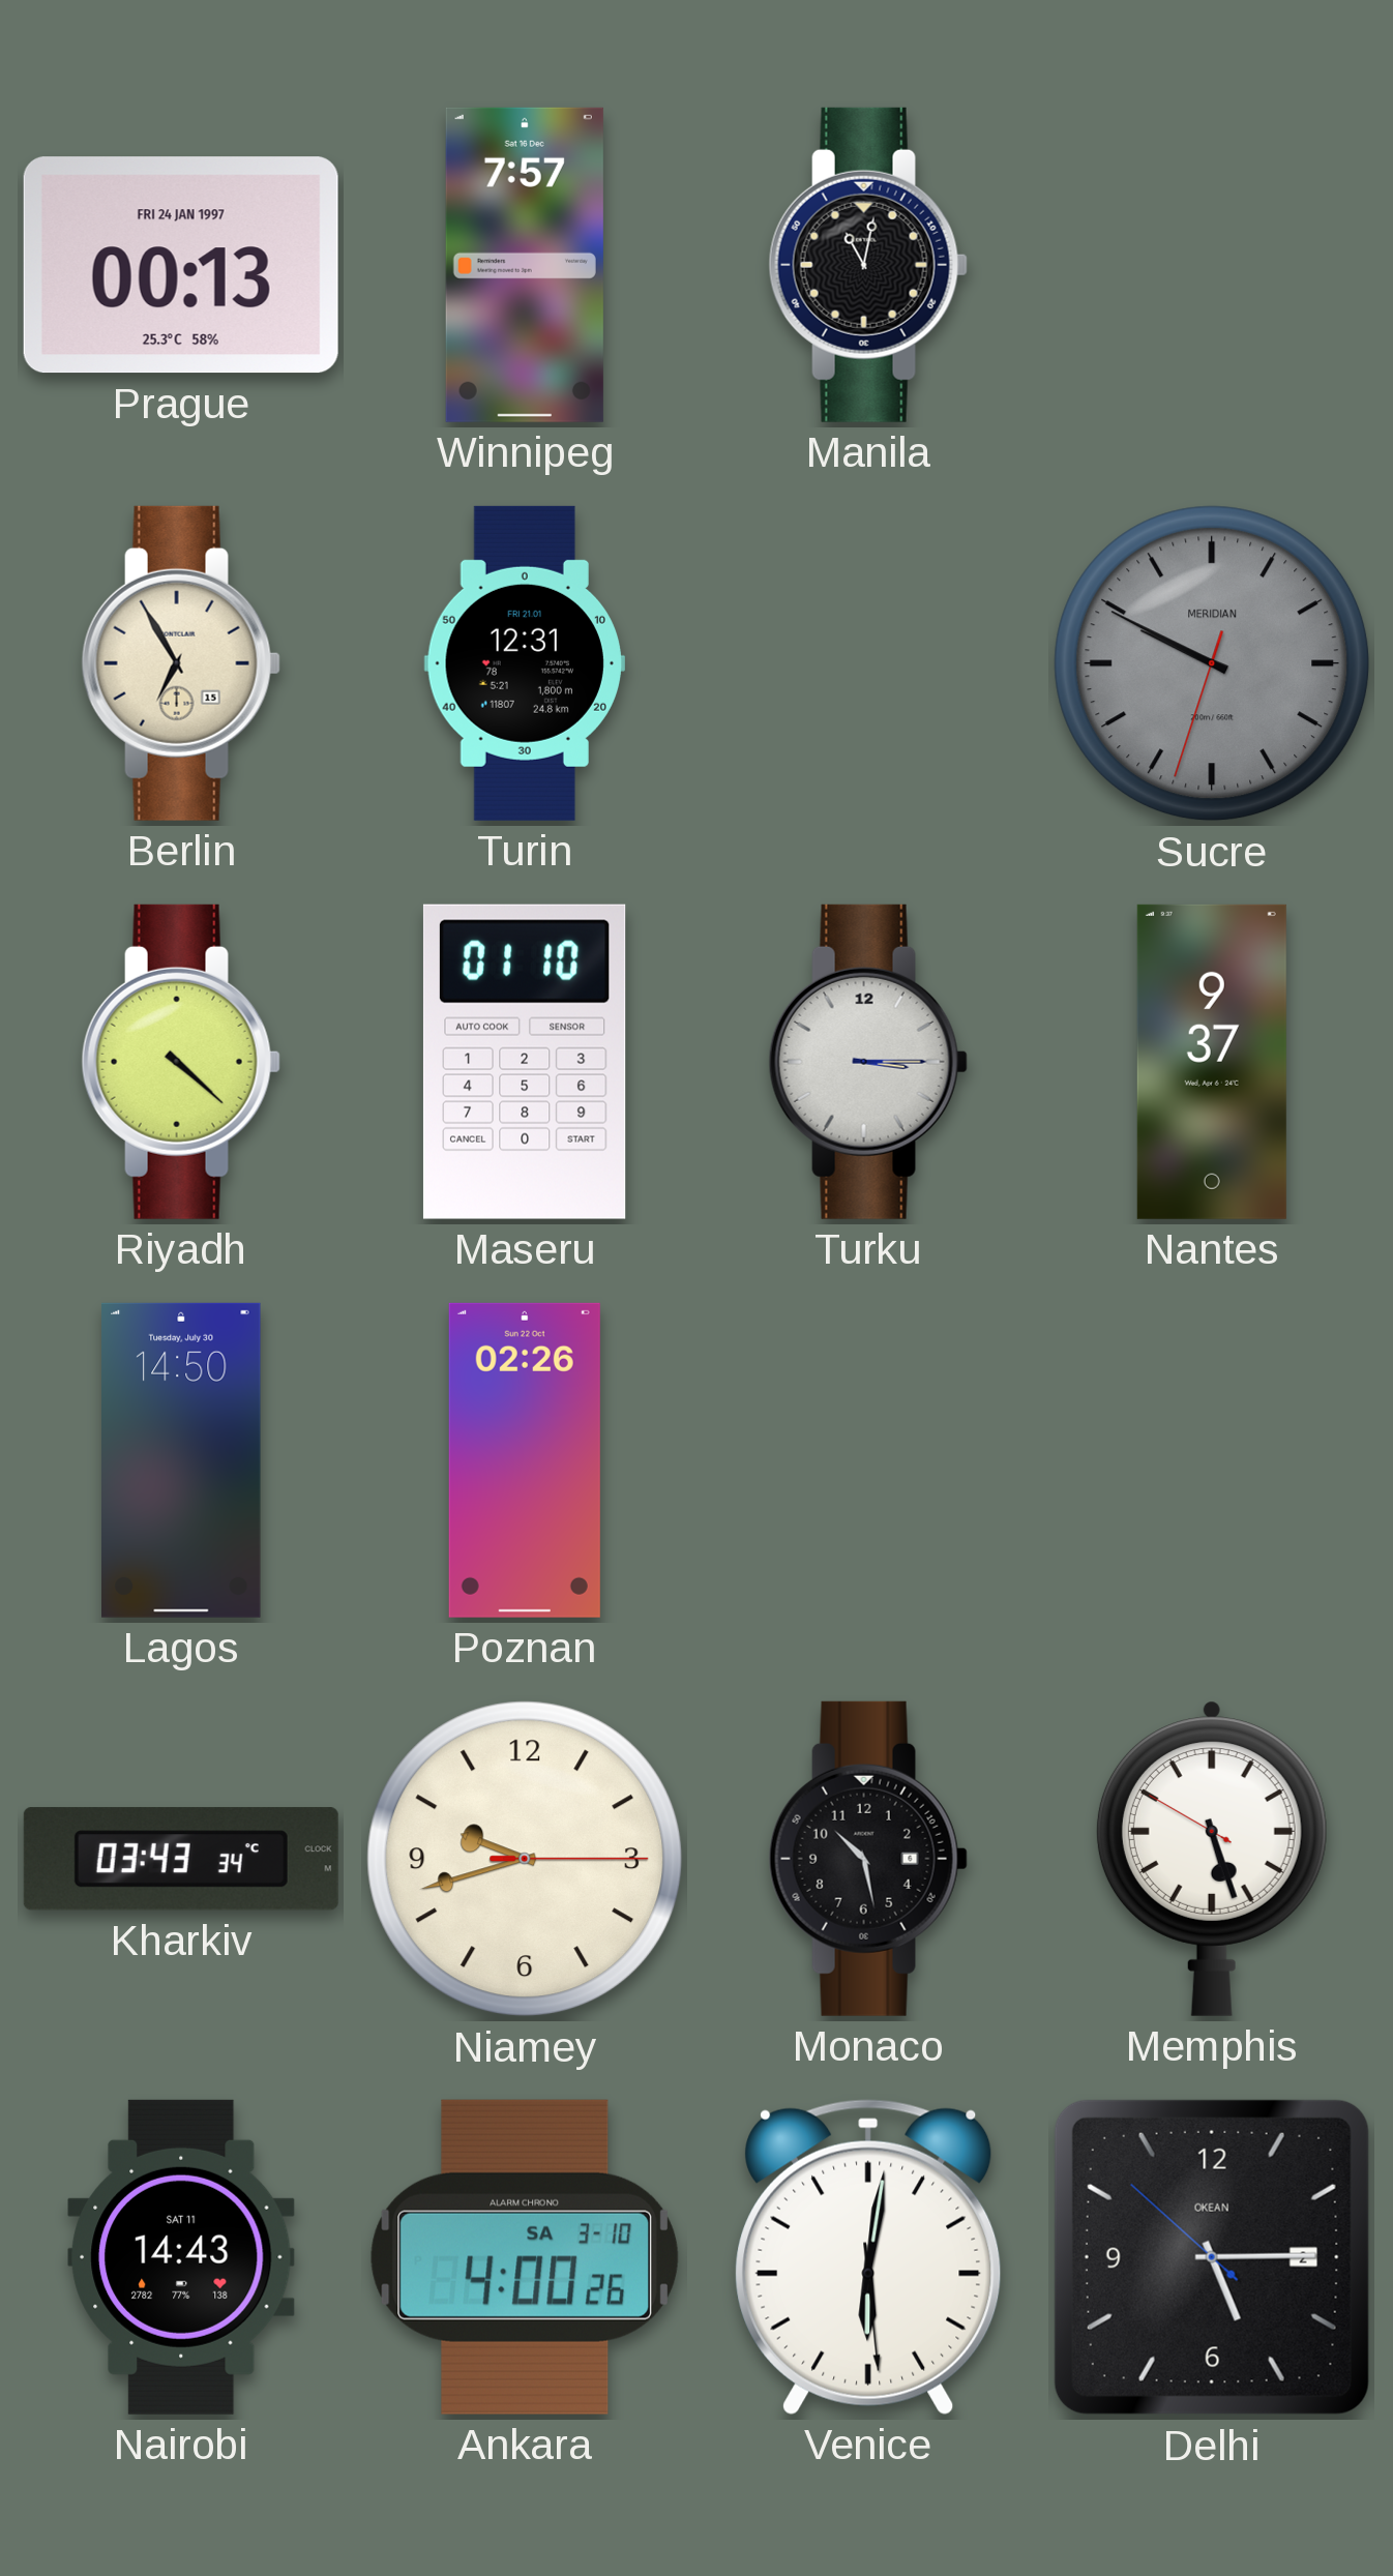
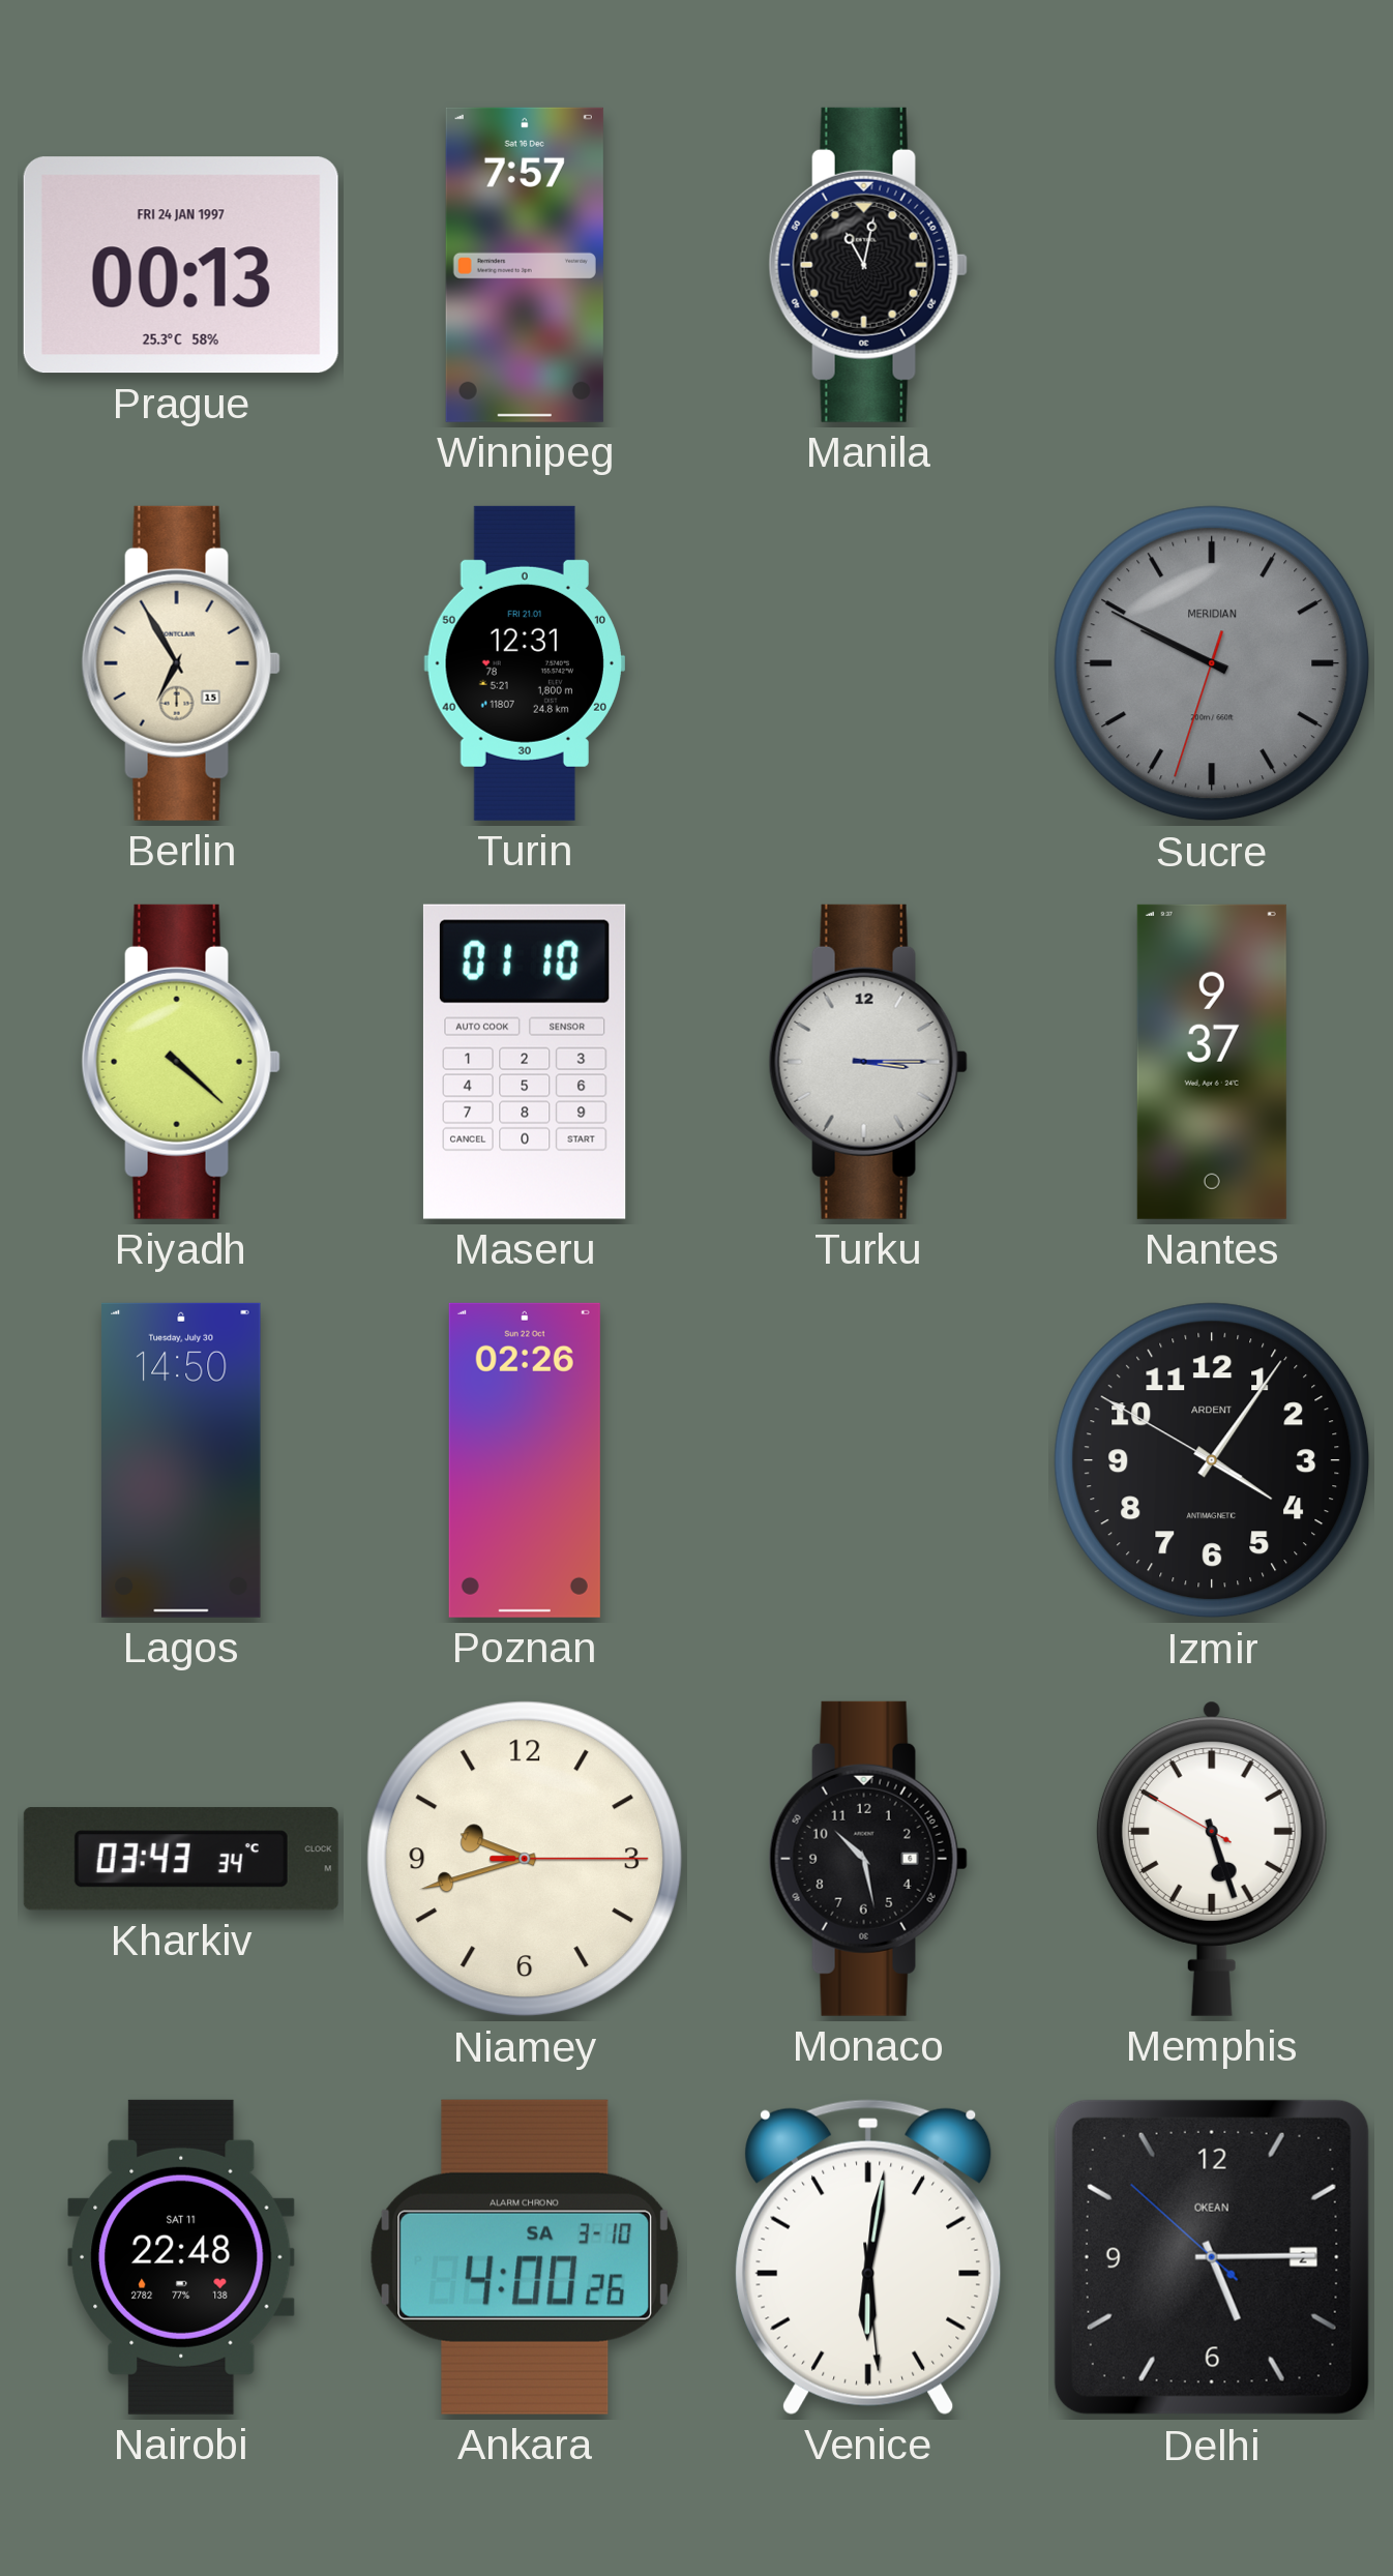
Izmir: none -> 4:05
Nairobi: 14:43 -> 22:48
